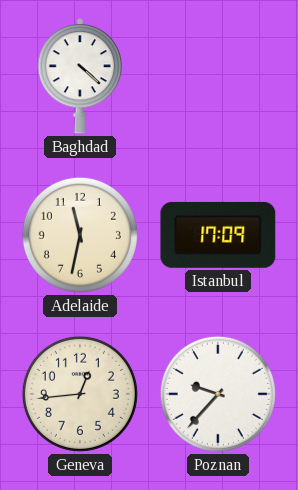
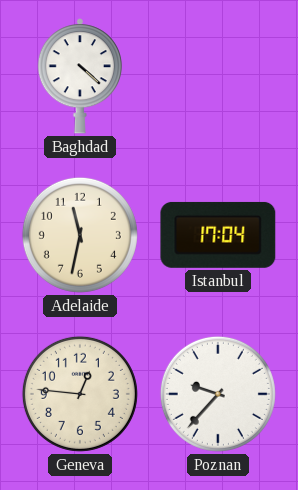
Istanbul: 17:09 -> 17:04
Geneva: 12:44 -> 12:46
